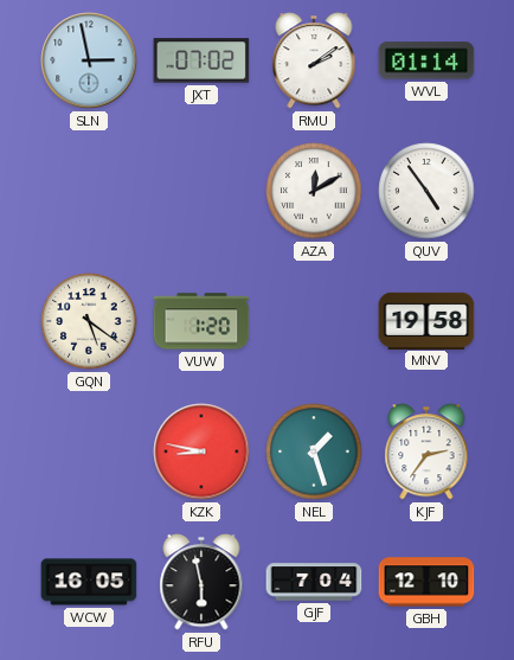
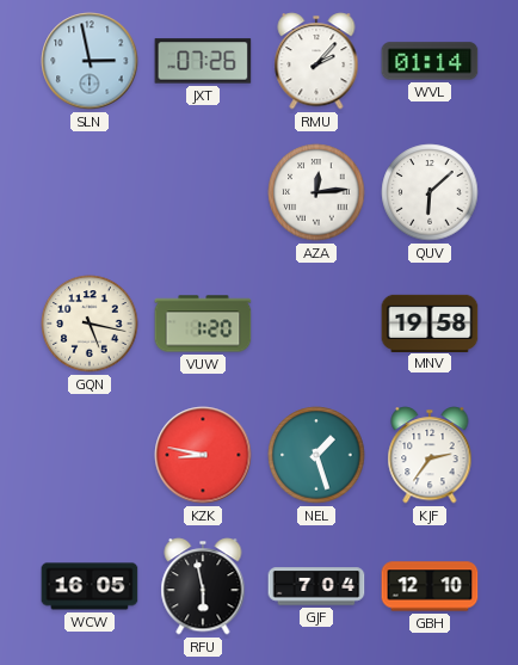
JXT: 07:02 -> 07:26
RMU: 2:09 -> 2:07
AZA: 12:10 -> 12:14
QUV: 4:54 -> 6:08
GQN: 5:21 -> 5:17
